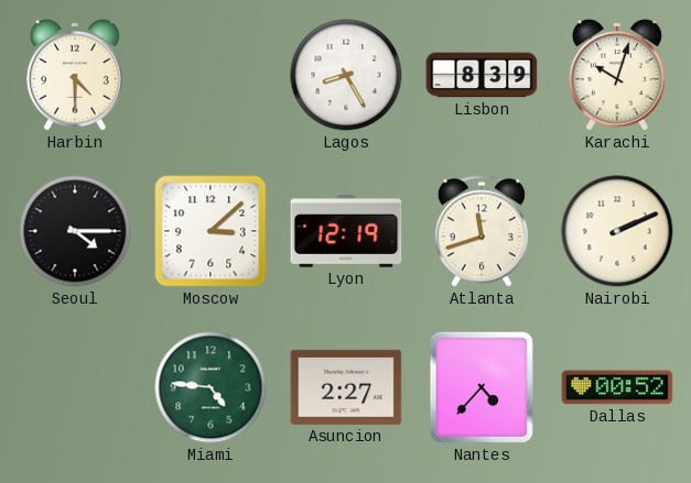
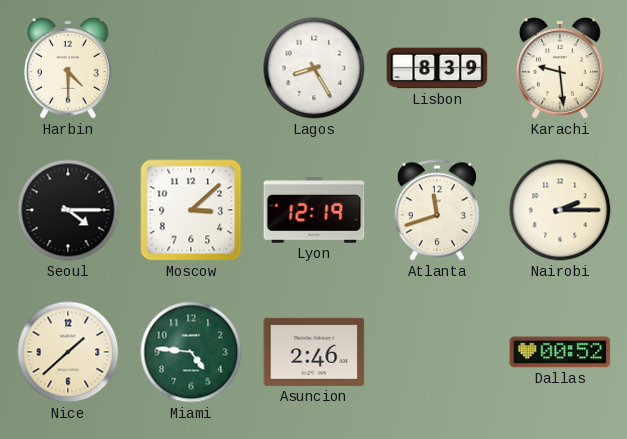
Karachi: 10:03 -> 9:29
Nairobi: 2:11 -> 2:15
Nice: none -> 1:38
Asuncion: 2:27 -> 2:46
Nantes: 4:37 -> none
